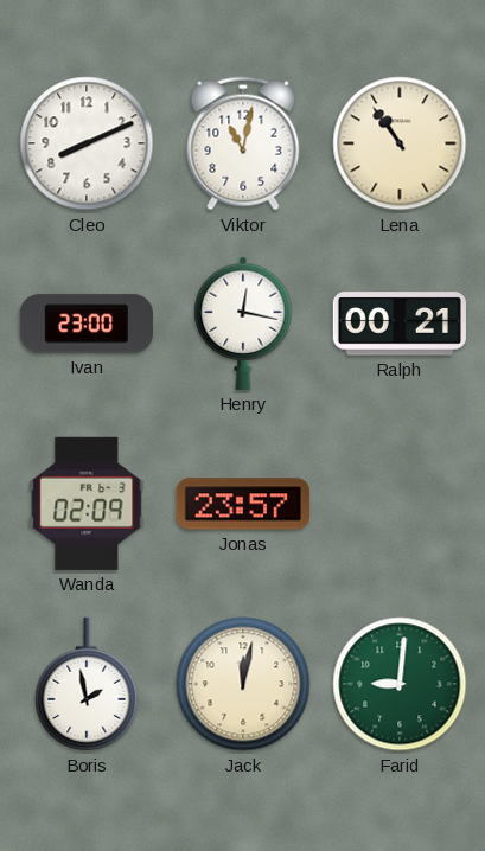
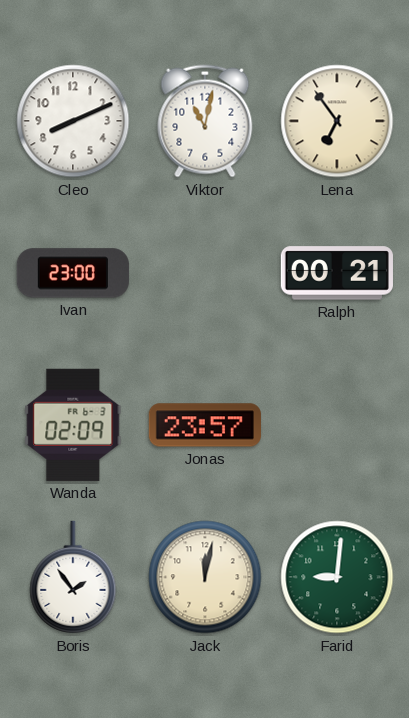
Lena: 10:54 -> 6:54
Henry: 12:17 -> none
Boris: 1:58 -> 1:54
